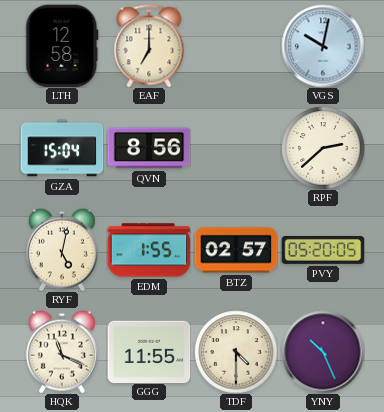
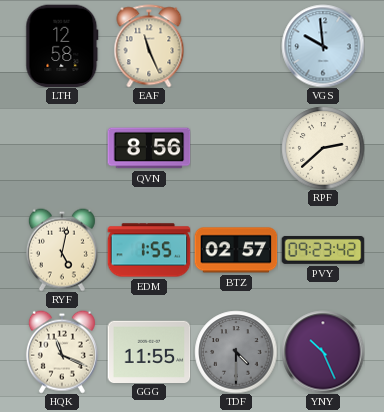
EAF: 7:00 -> 11:26
VGS: 10:02 -> 9:59
GZA: 15:04 -> none
PVY: 05:20 -> 09:23
TDF dial: cream -> grey
